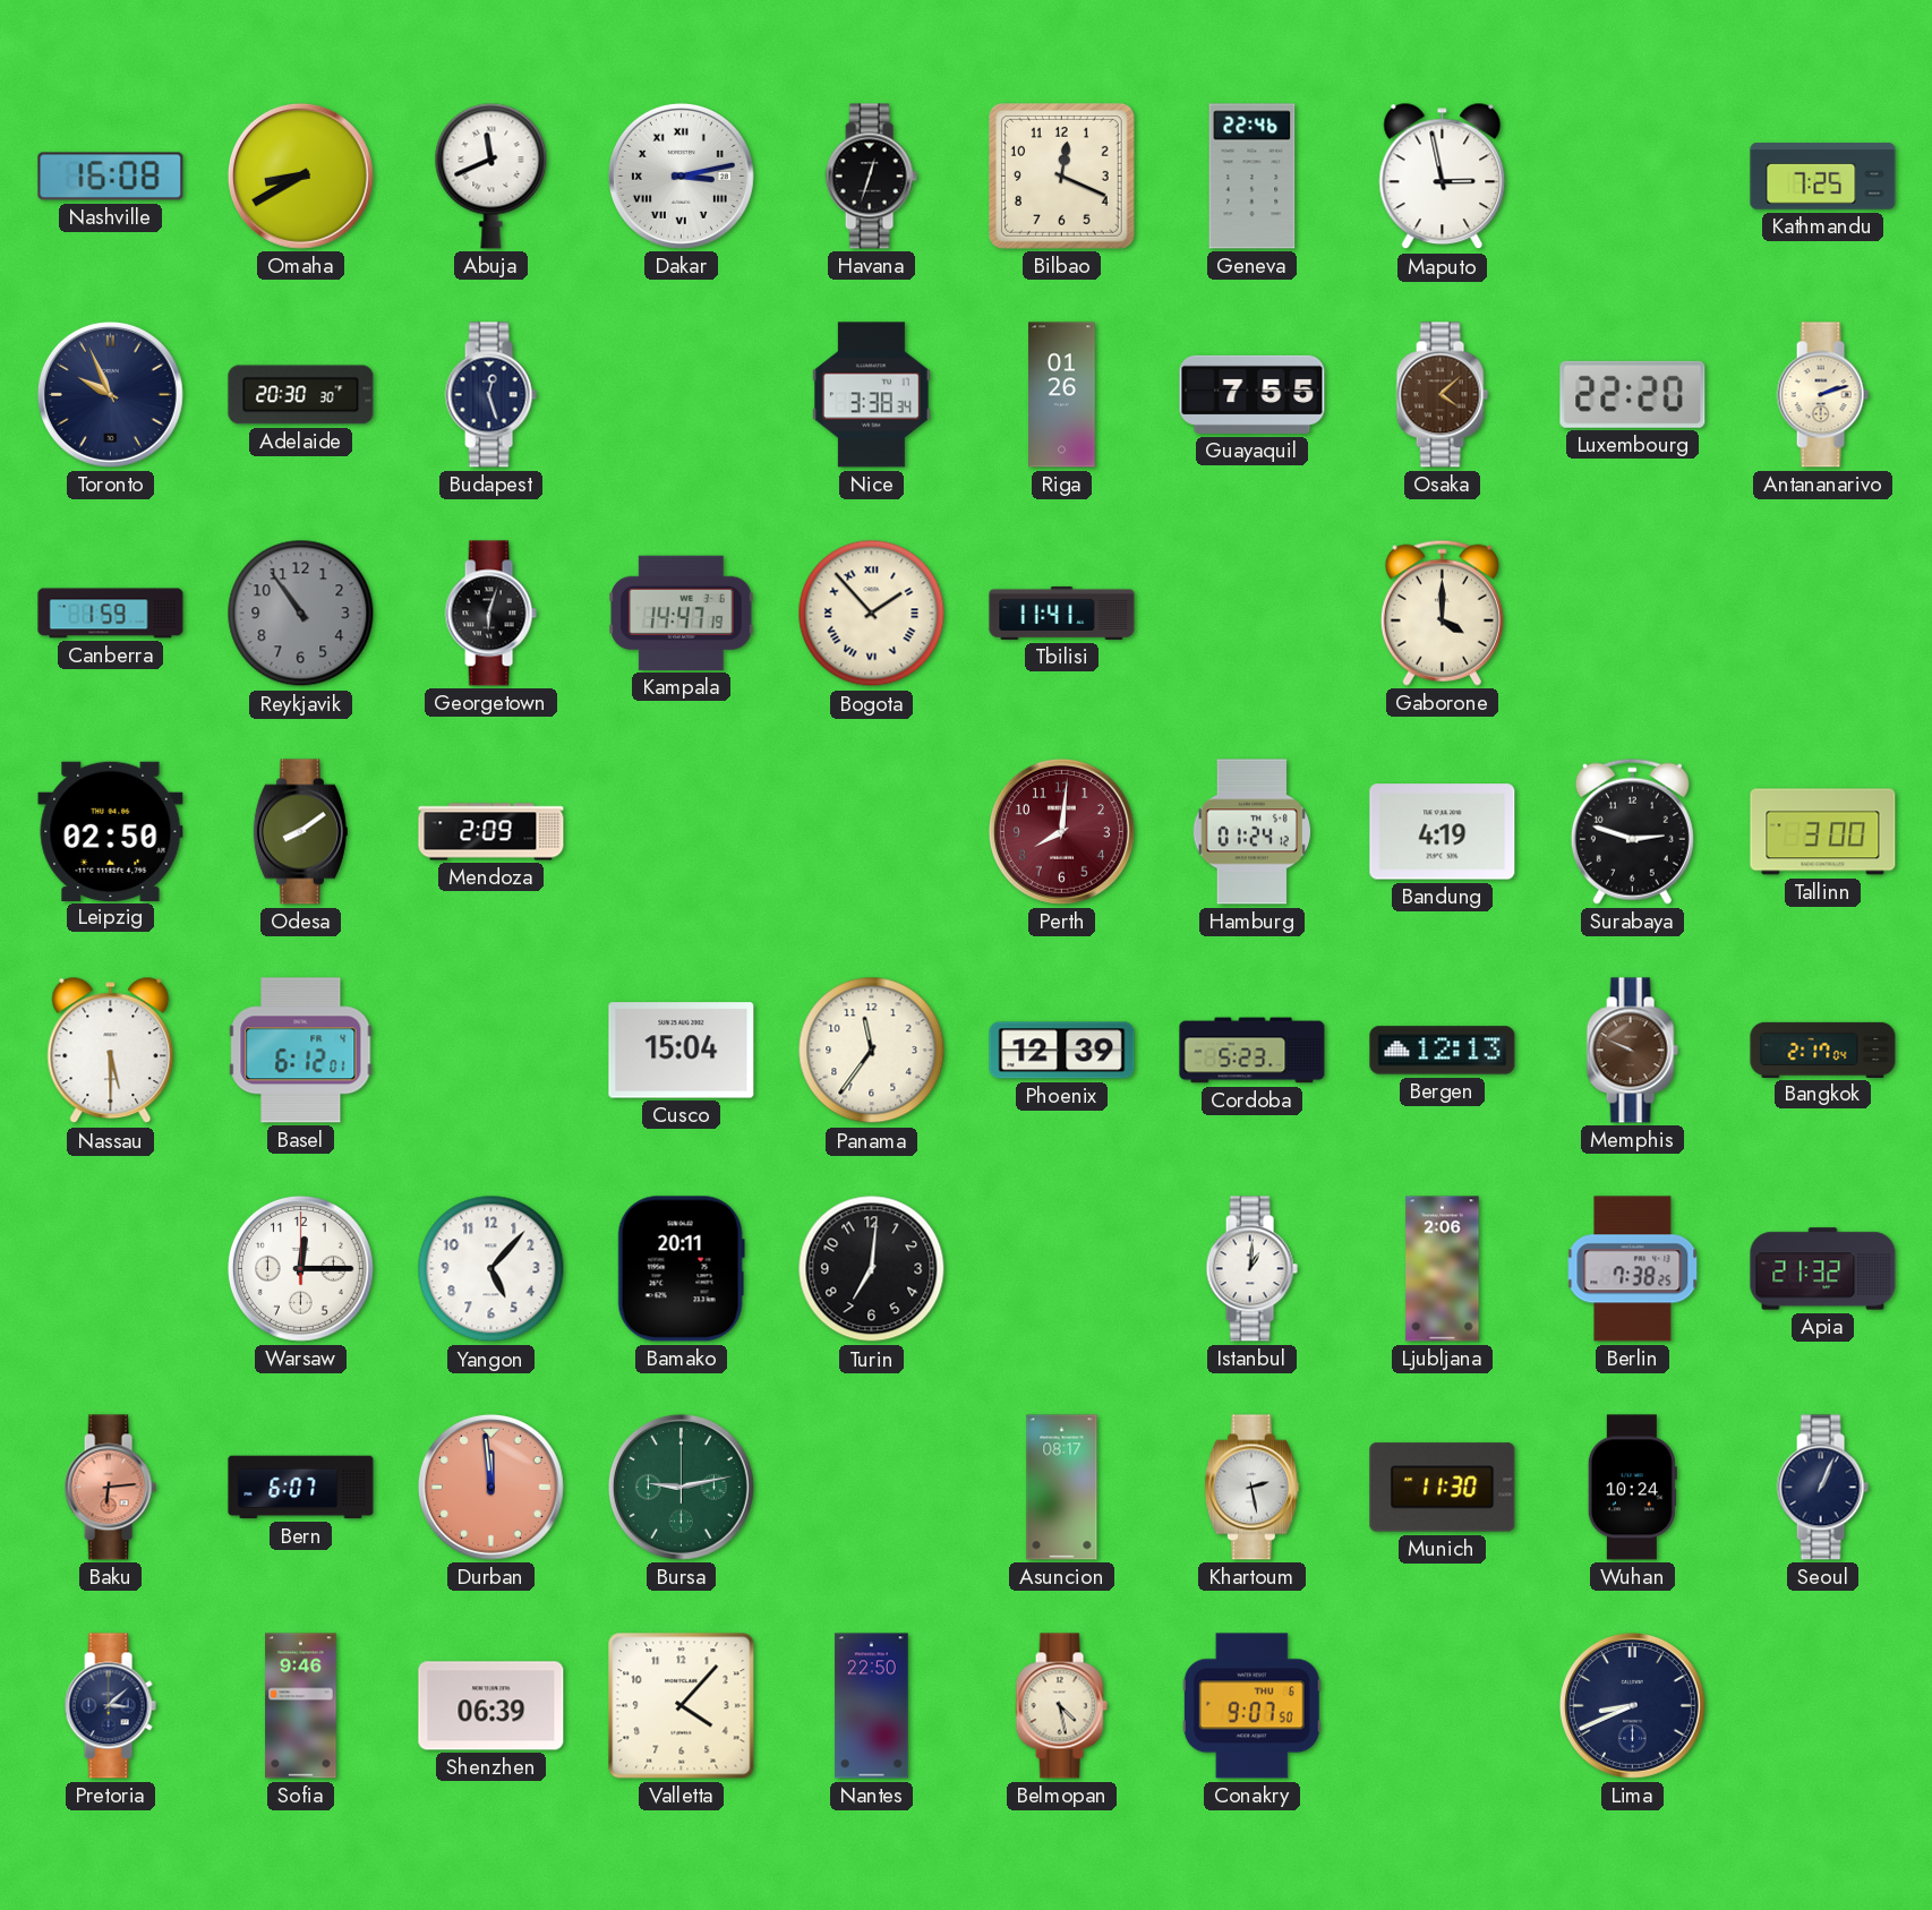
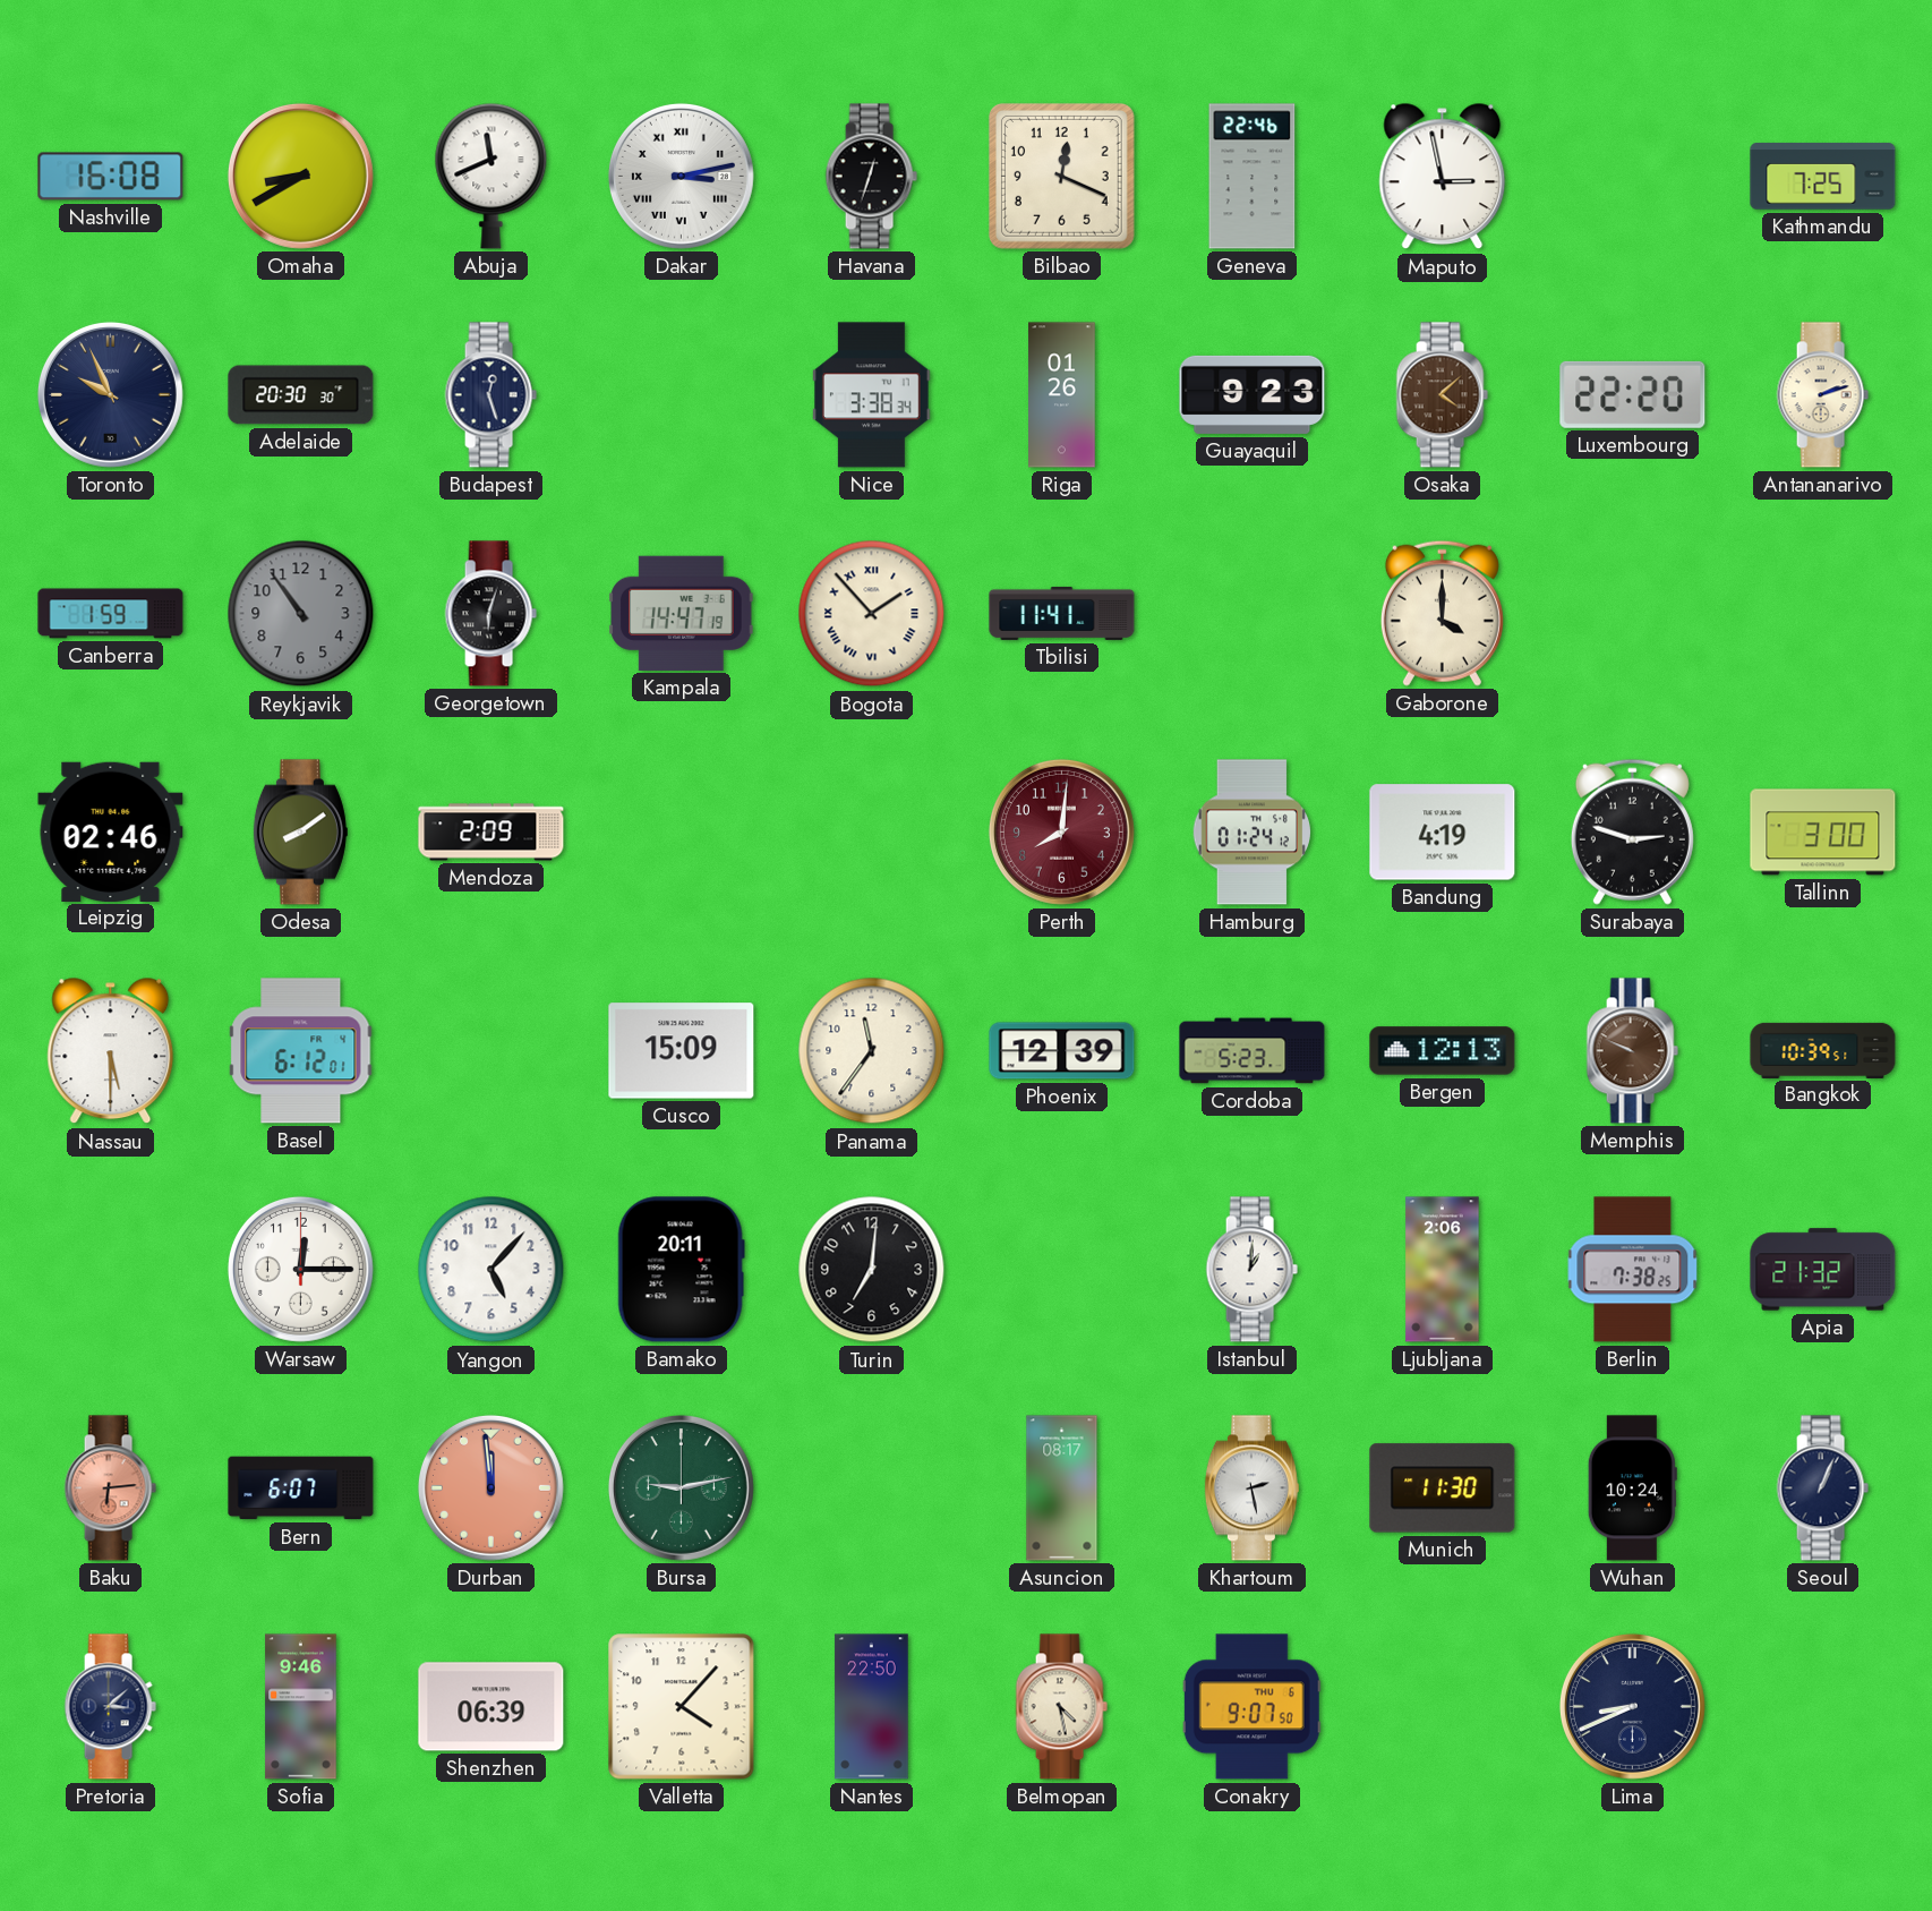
Guayaquil: 7:55 -> 9:23
Leipzig: 02:50 -> 02:46
Cusco: 15:04 -> 15:09
Bangkok: 2:17 -> 10:39
